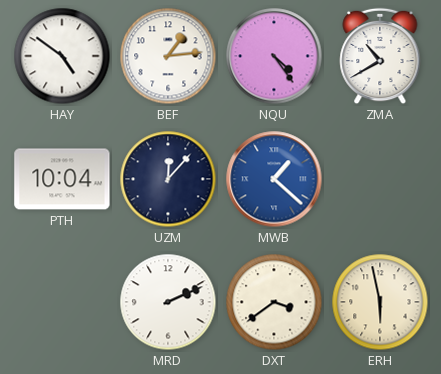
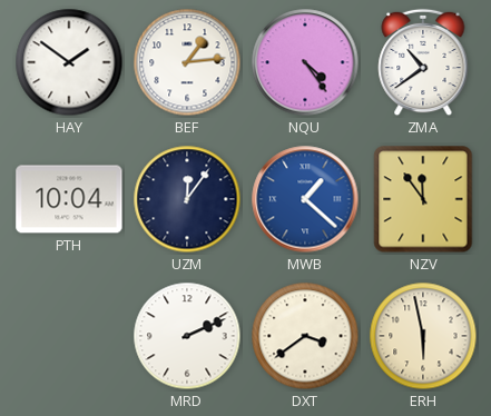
HAY: 4:51 -> 1:51
ZMA: 10:40 -> 10:39
UZM: 12:07 -> 12:06
NZV: none -> 11:54
